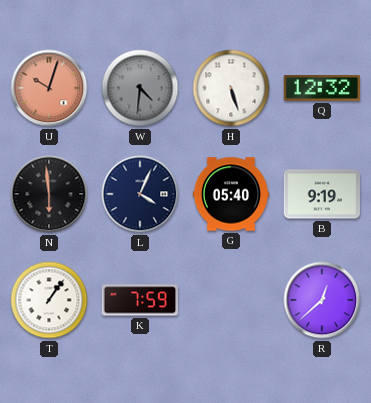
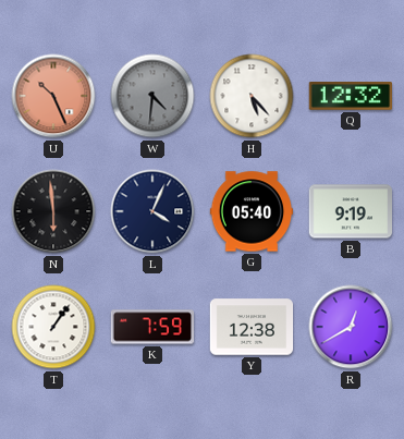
U: 10:03 -> 10:26
H: 5:27 -> 5:23
Y: none -> 12:38
R: 12:38 -> 12:40
